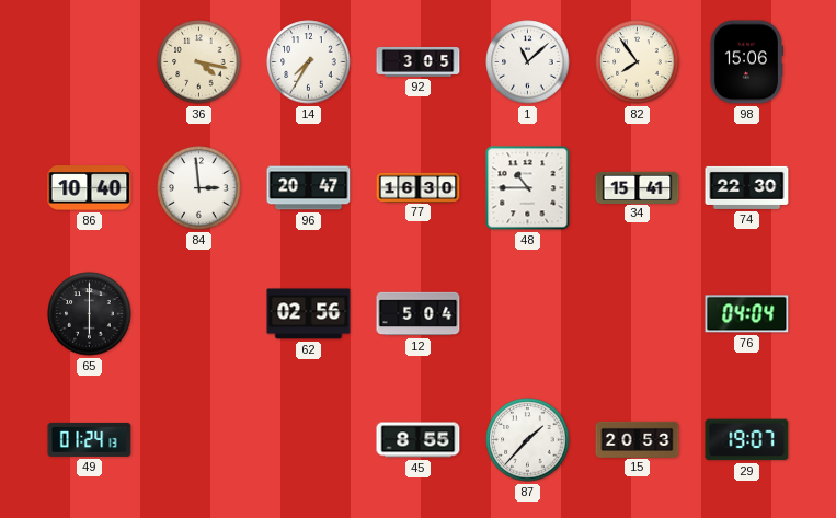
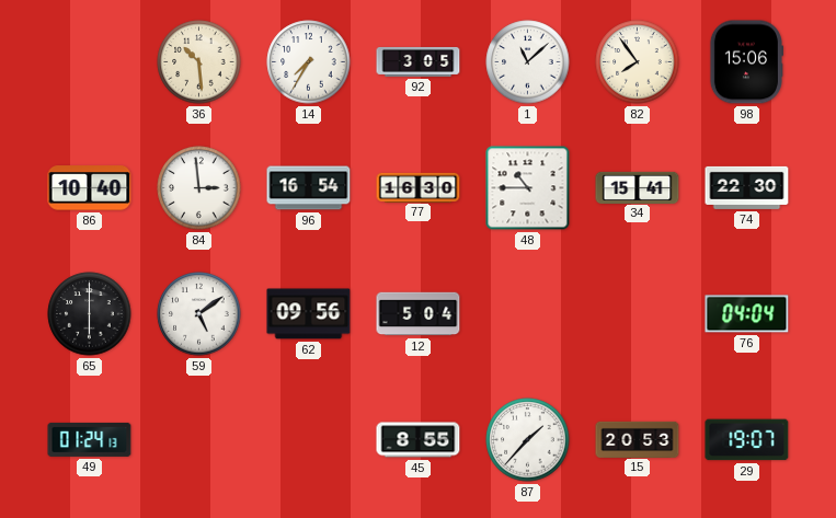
36: 4:17 -> 10:29
96: 20:47 -> 16:54
59: none -> 5:09
62: 02:56 -> 09:56
